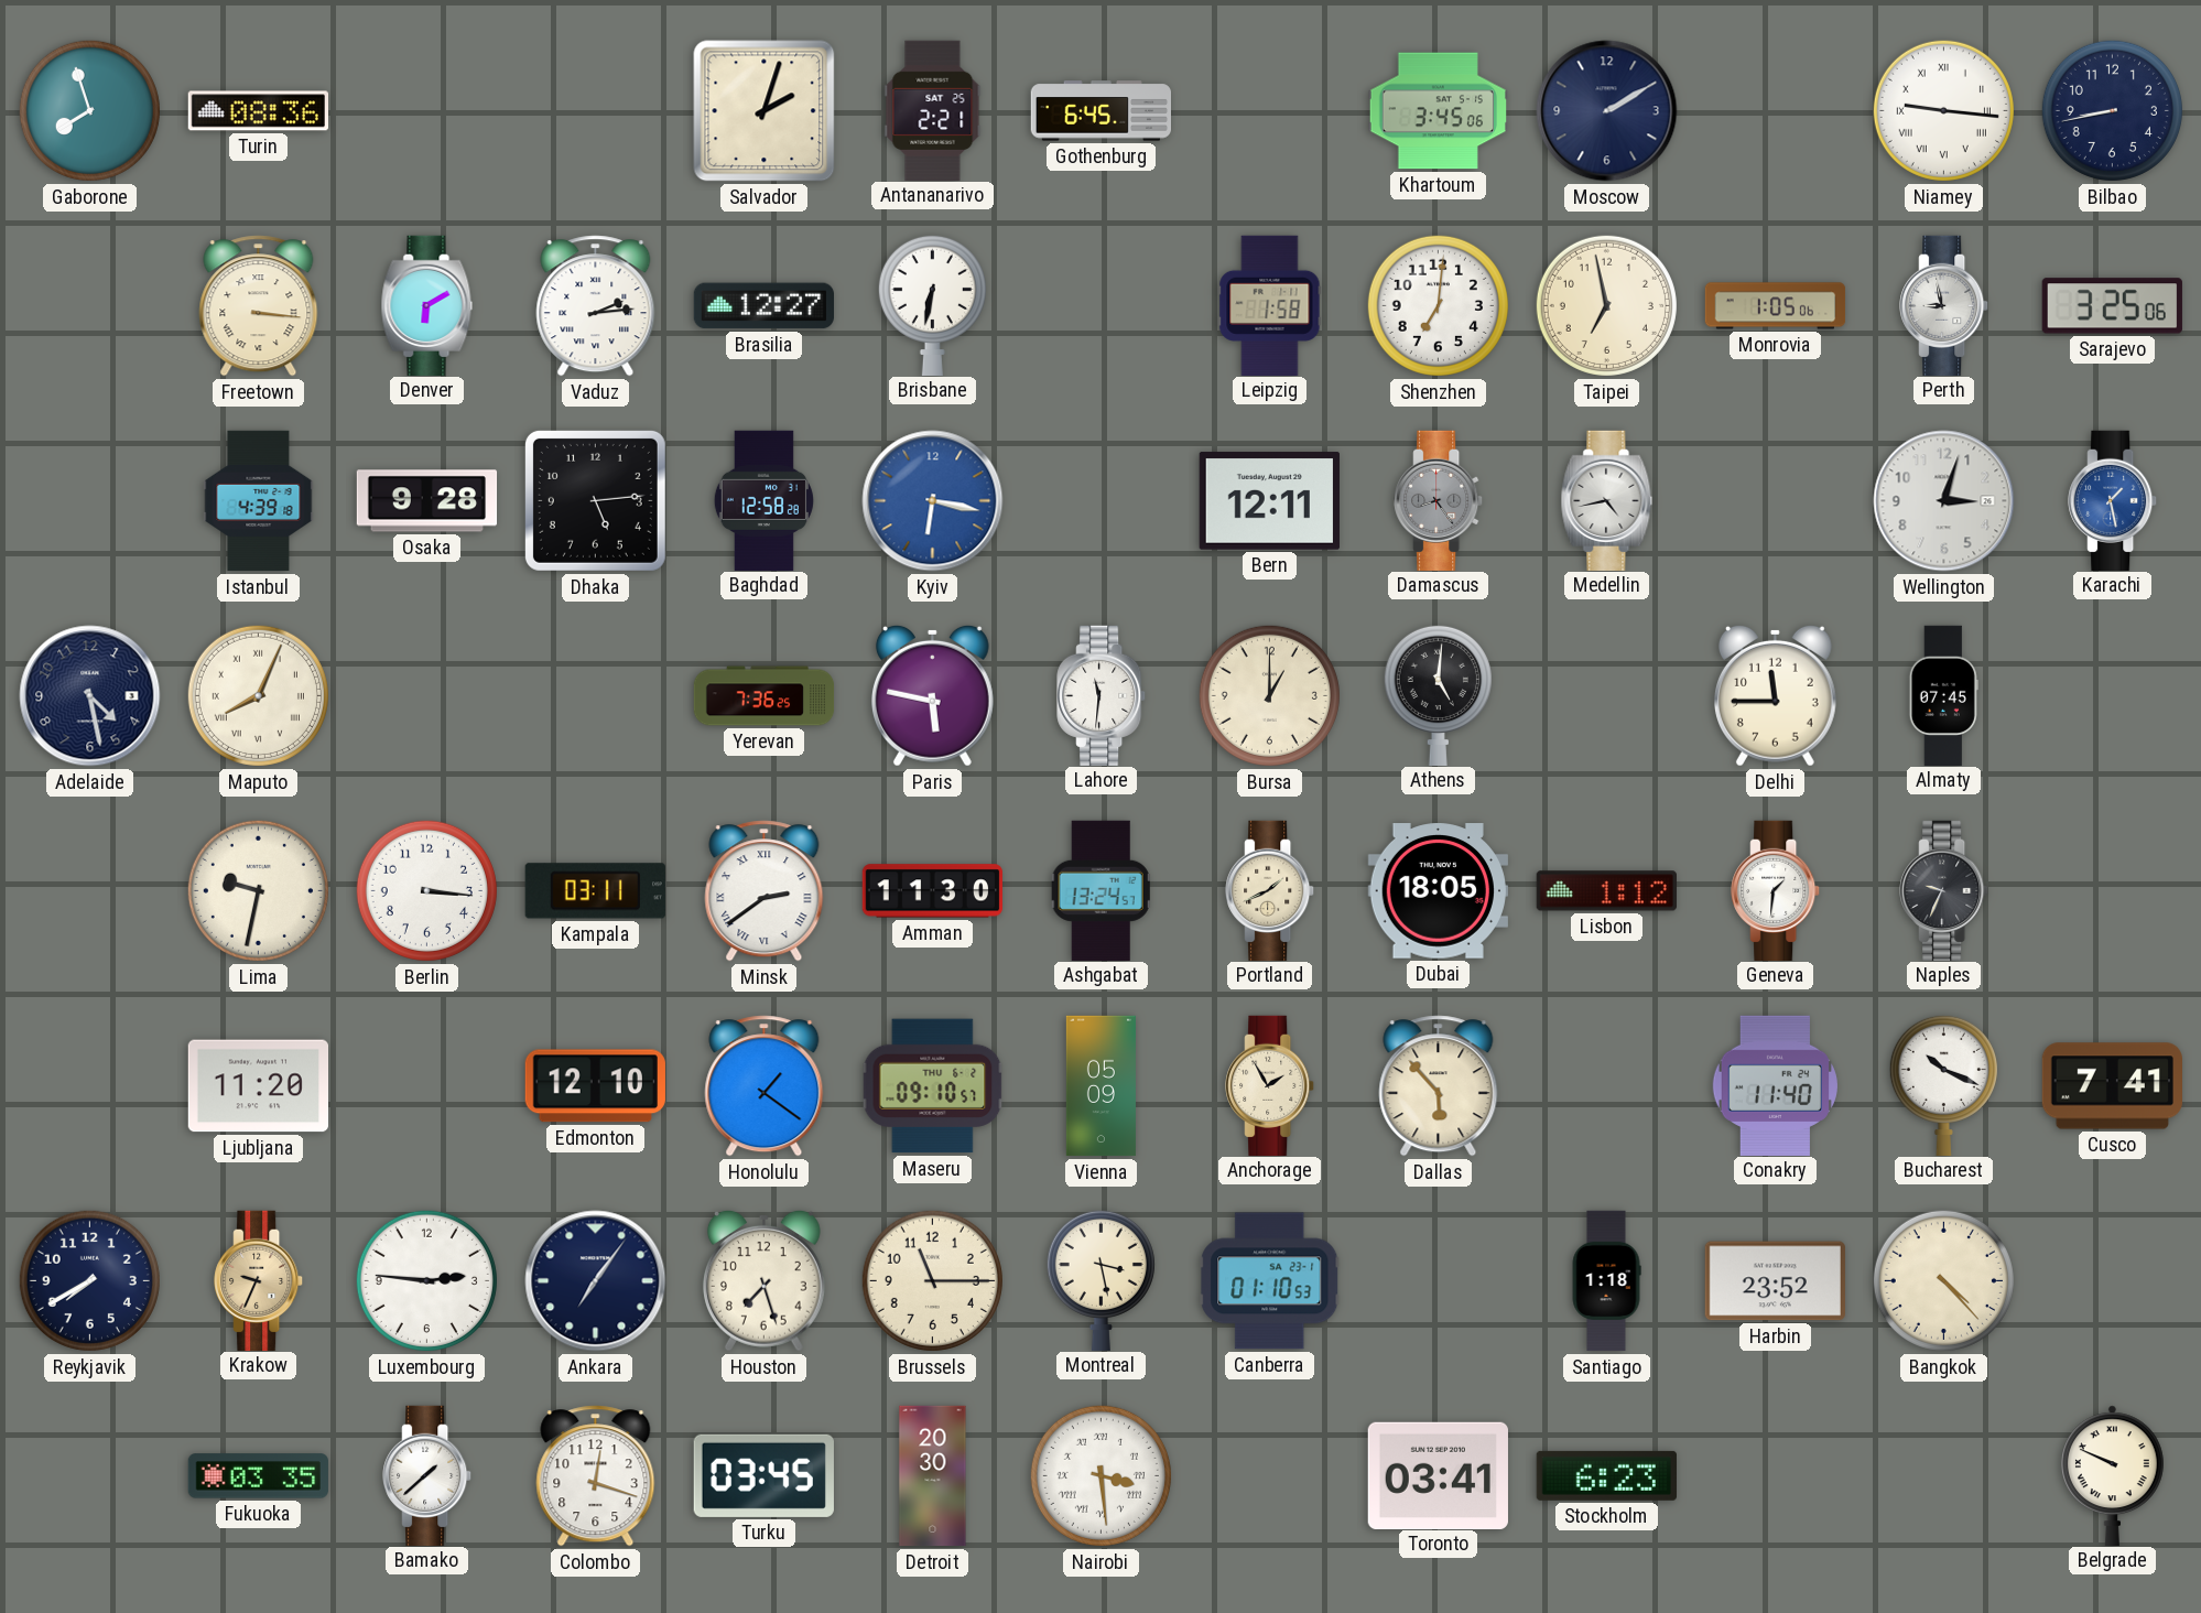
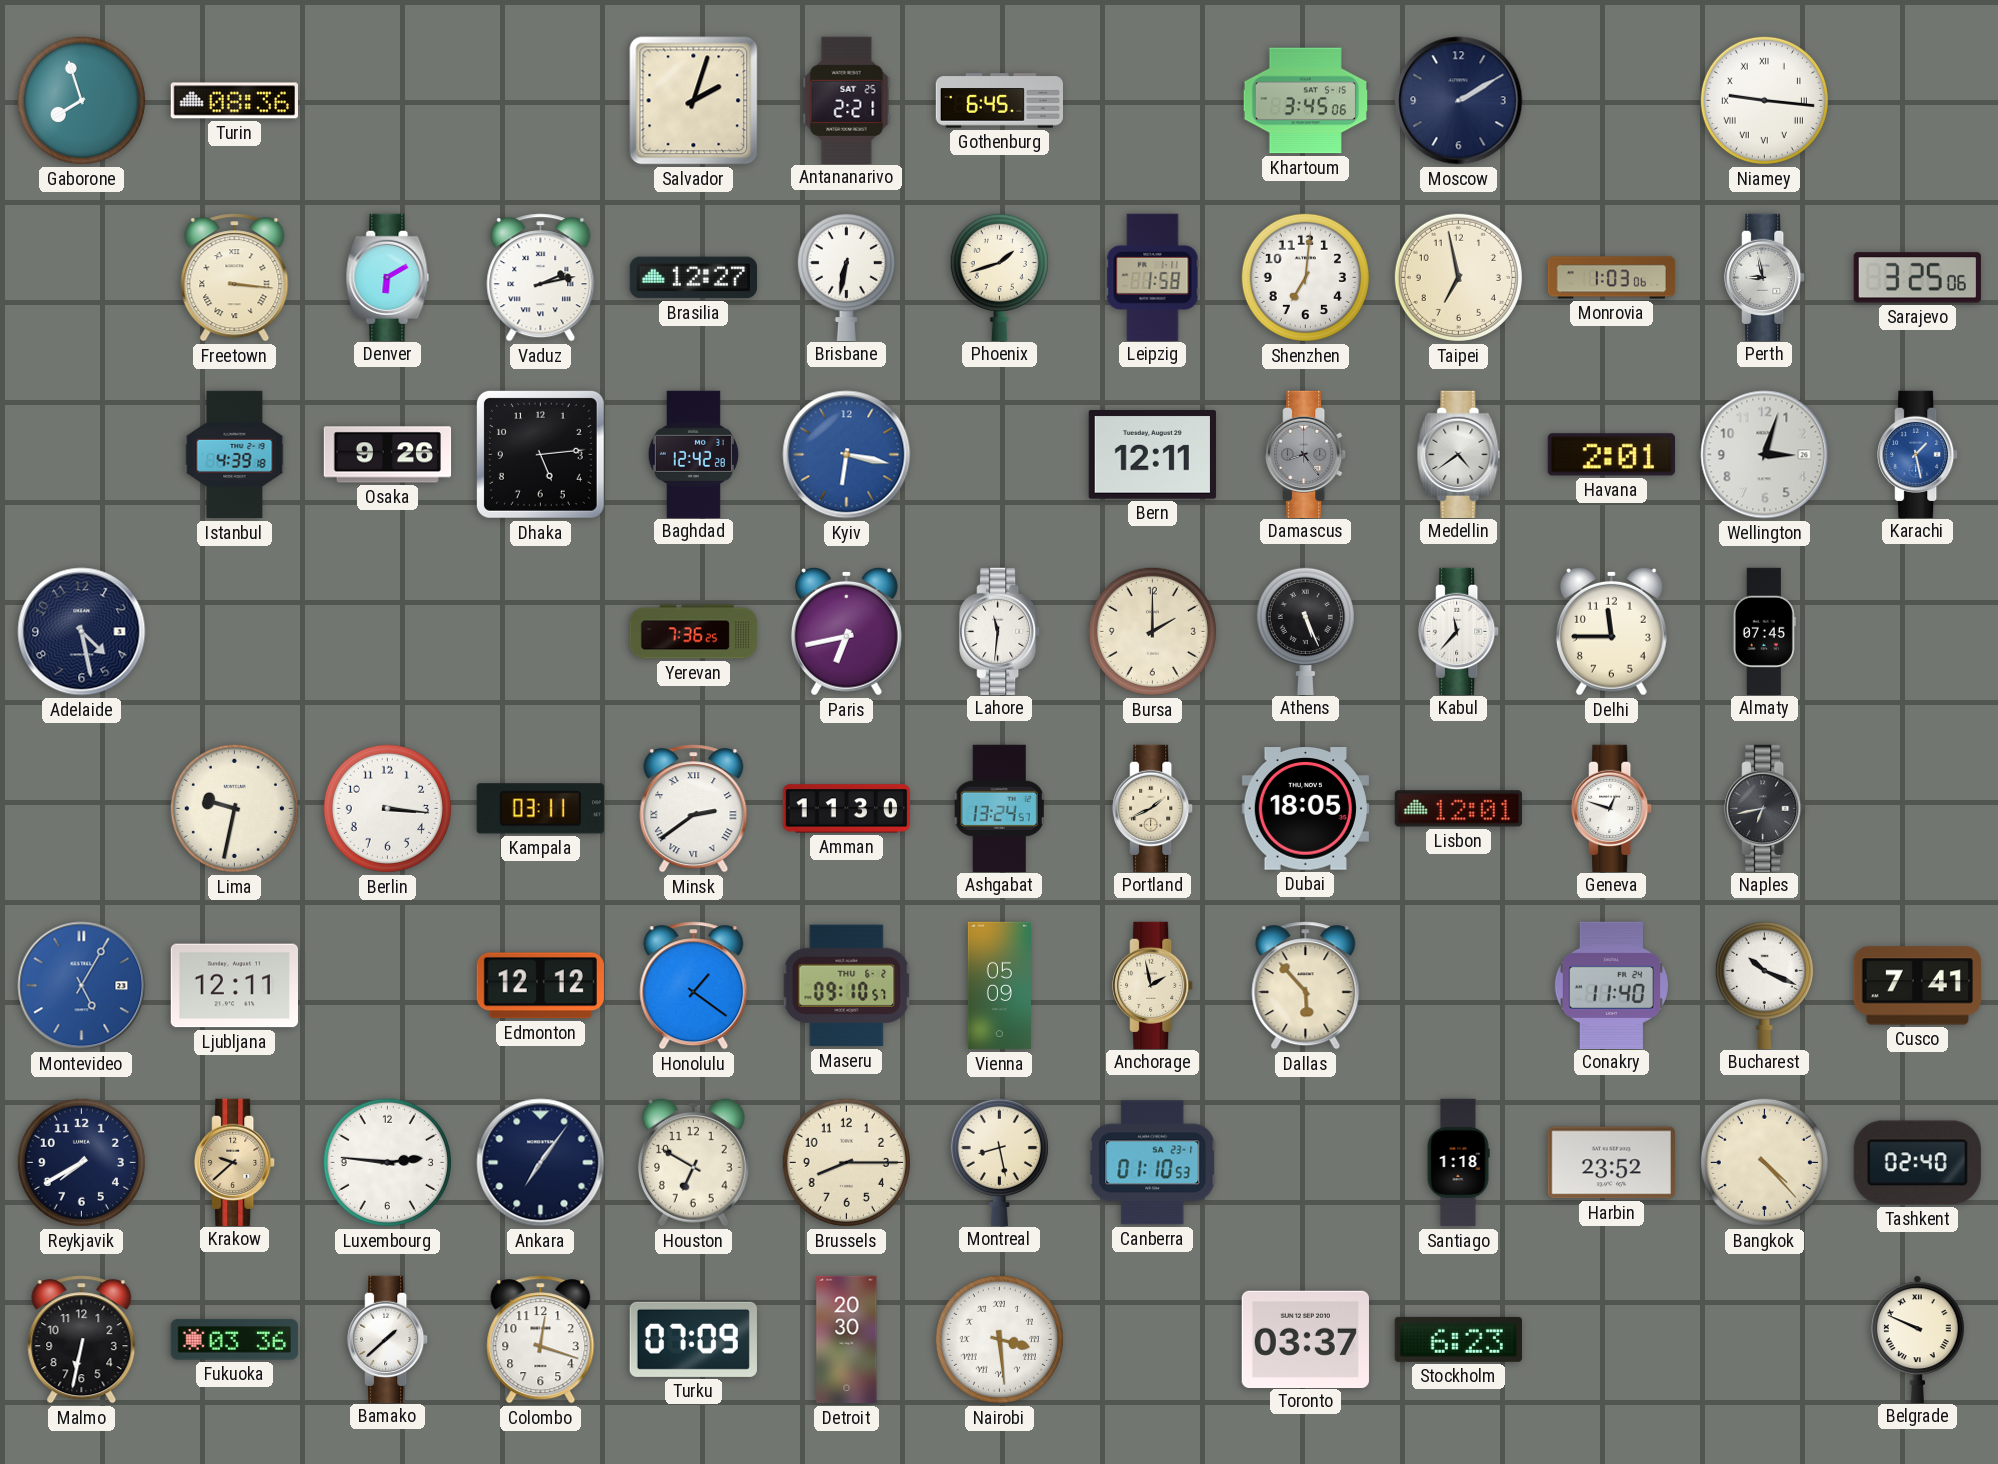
Bilbao: 8:43 -> none
Vaduz: 2:14 -> 2:13
Phoenix: none -> 1:42
Monrovia: 1:05 -> 1:03
Osaka: 9:28 -> 9:26
Baghdad: 12:58 -> 12:42
Medellin: 4:43 -> 4:39
Havana: none -> 2:01
Maputo: 8:04 -> none
Paris: 5:47 -> 6:43
Bursa: 1:00 -> 2:00
Athens: 5:01 -> 5:26
Kabul: none -> 11:37
Lisbon: 1:12 -> 12:01
Geneva: 1:31 -> 12:48
Naples: 9:34 -> 6:43
Montevideo: none -> 5:05
Ljubljana: 11:20 -> 12:11
Edmonton: 12:10 -> 12:12
Anchorage: 1:55 -> 1:58
Krakow: 9:34 -> 9:38
Houston: 7:27 -> 6:50
Brussels: 11:15 -> 8:15
Montreal: 3:28 -> 8:28
Tashkent: none -> 02:40
Malmo: none -> 6:32
Fukuoka: 03:35 -> 03:36
Turku: 03:45 -> 07:09
Toronto: 03:41 -> 03:37
